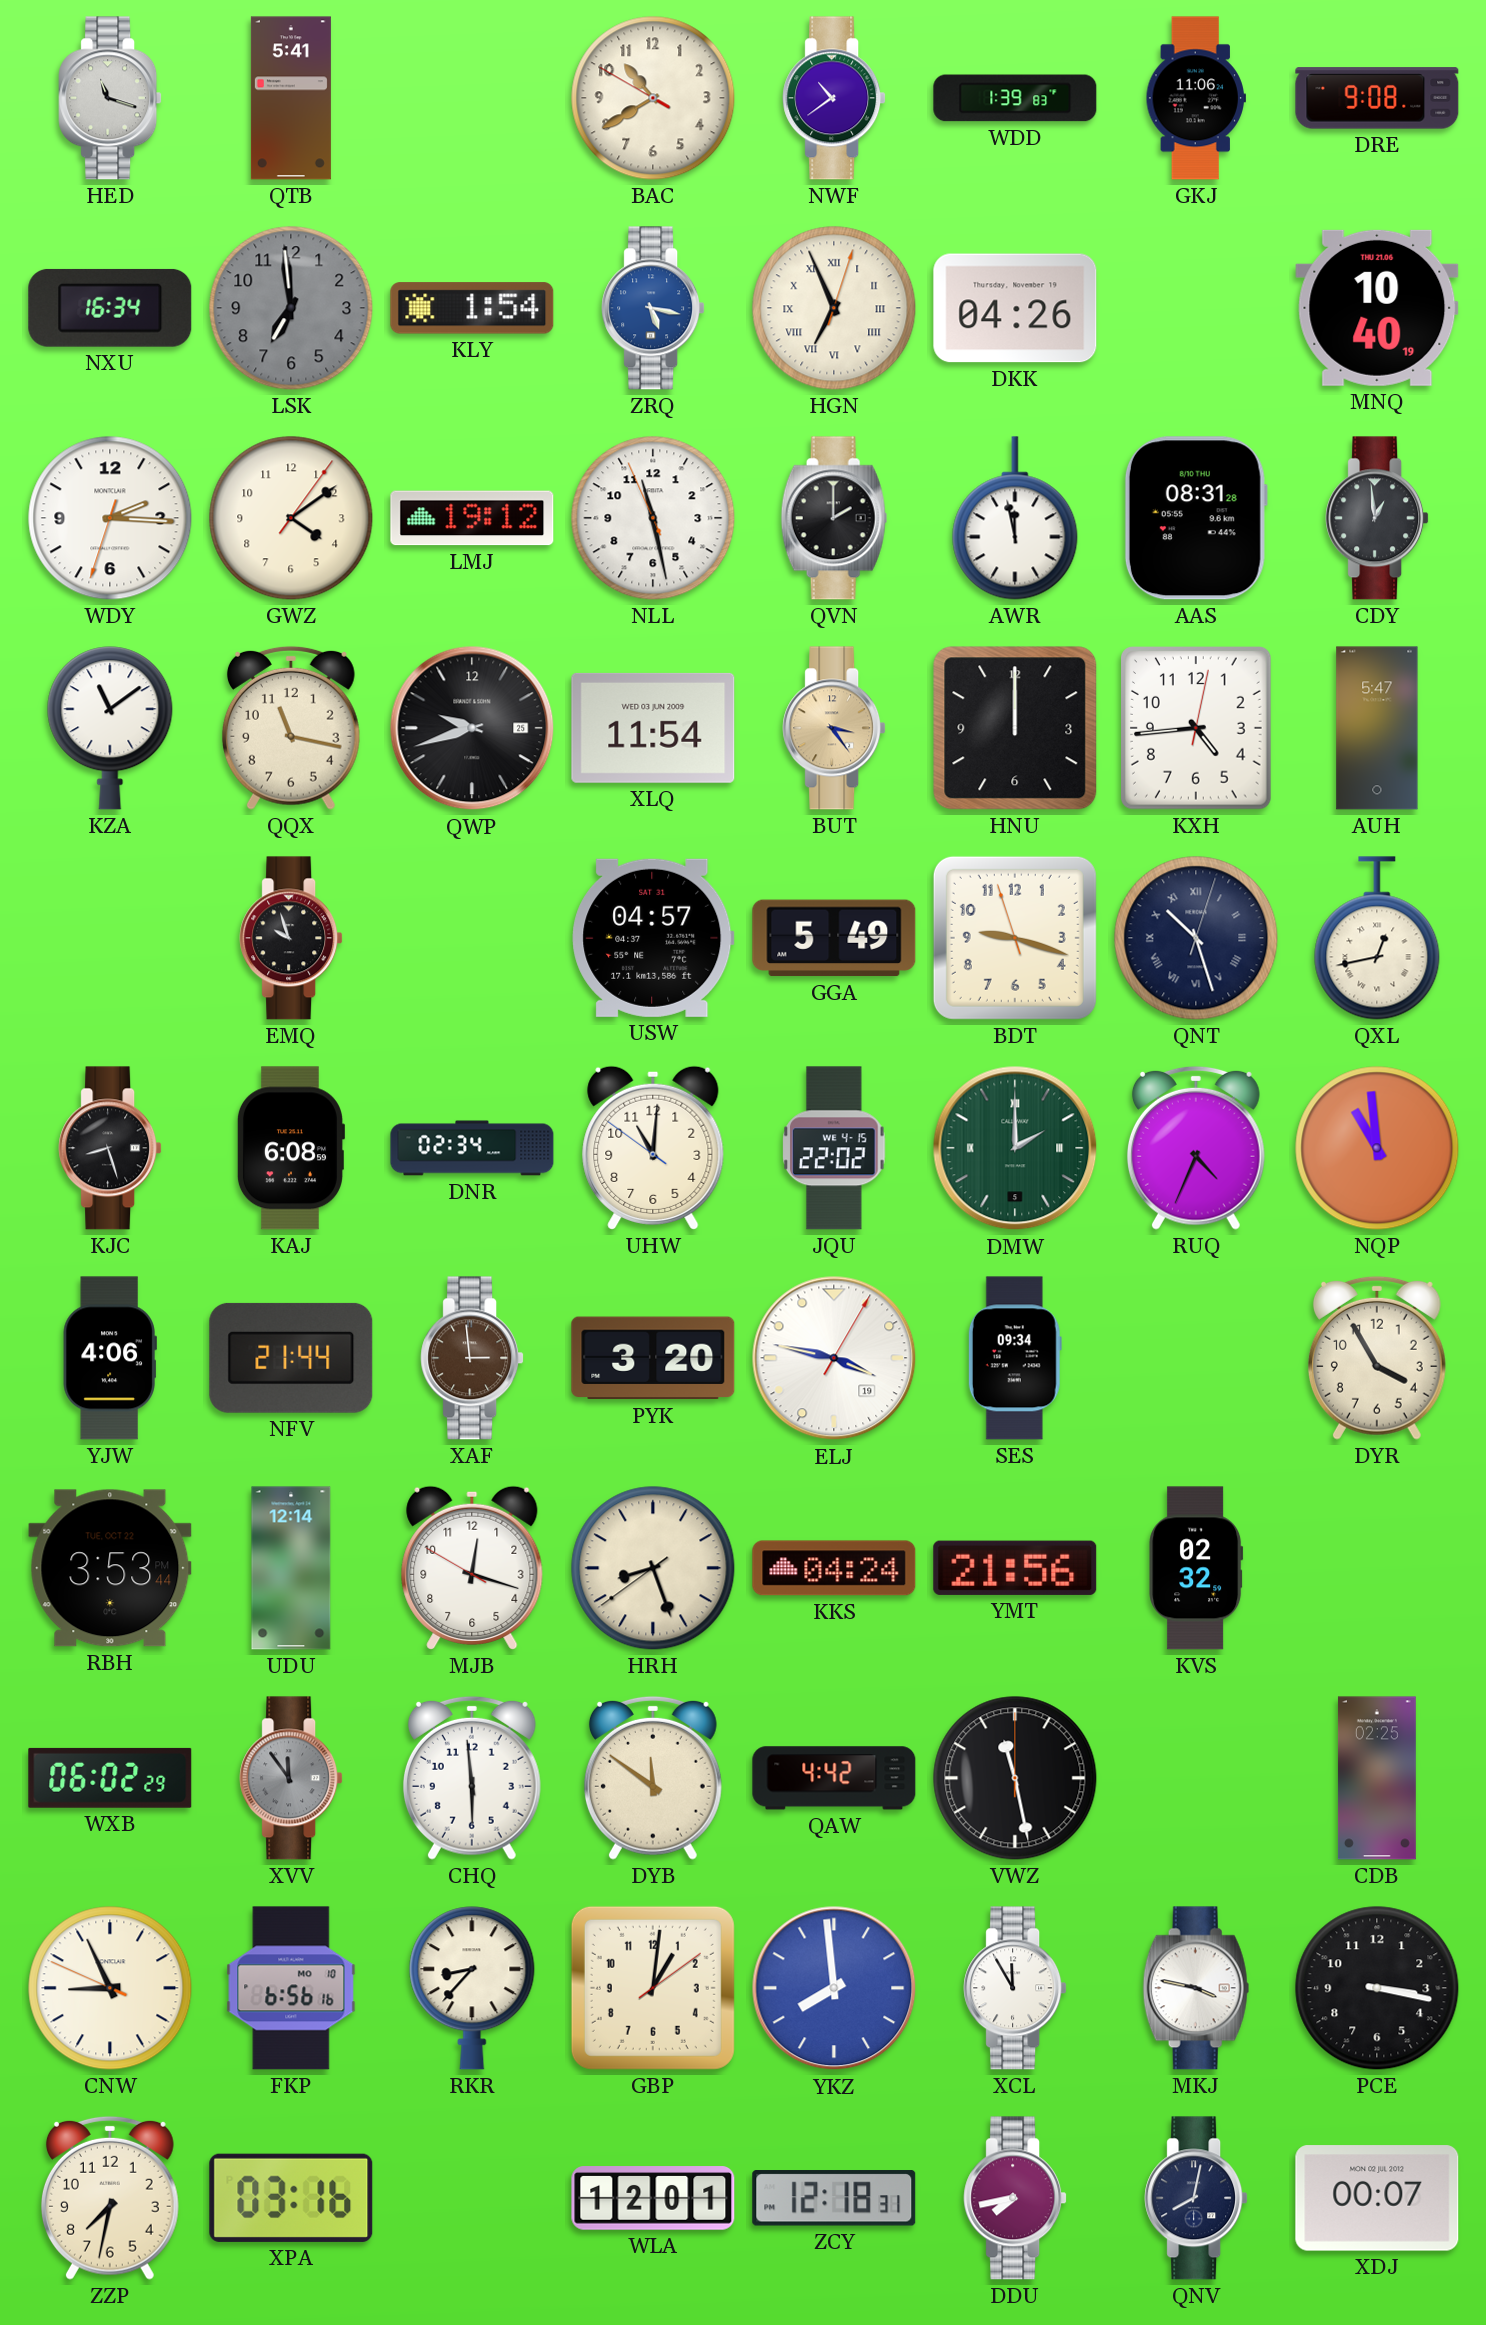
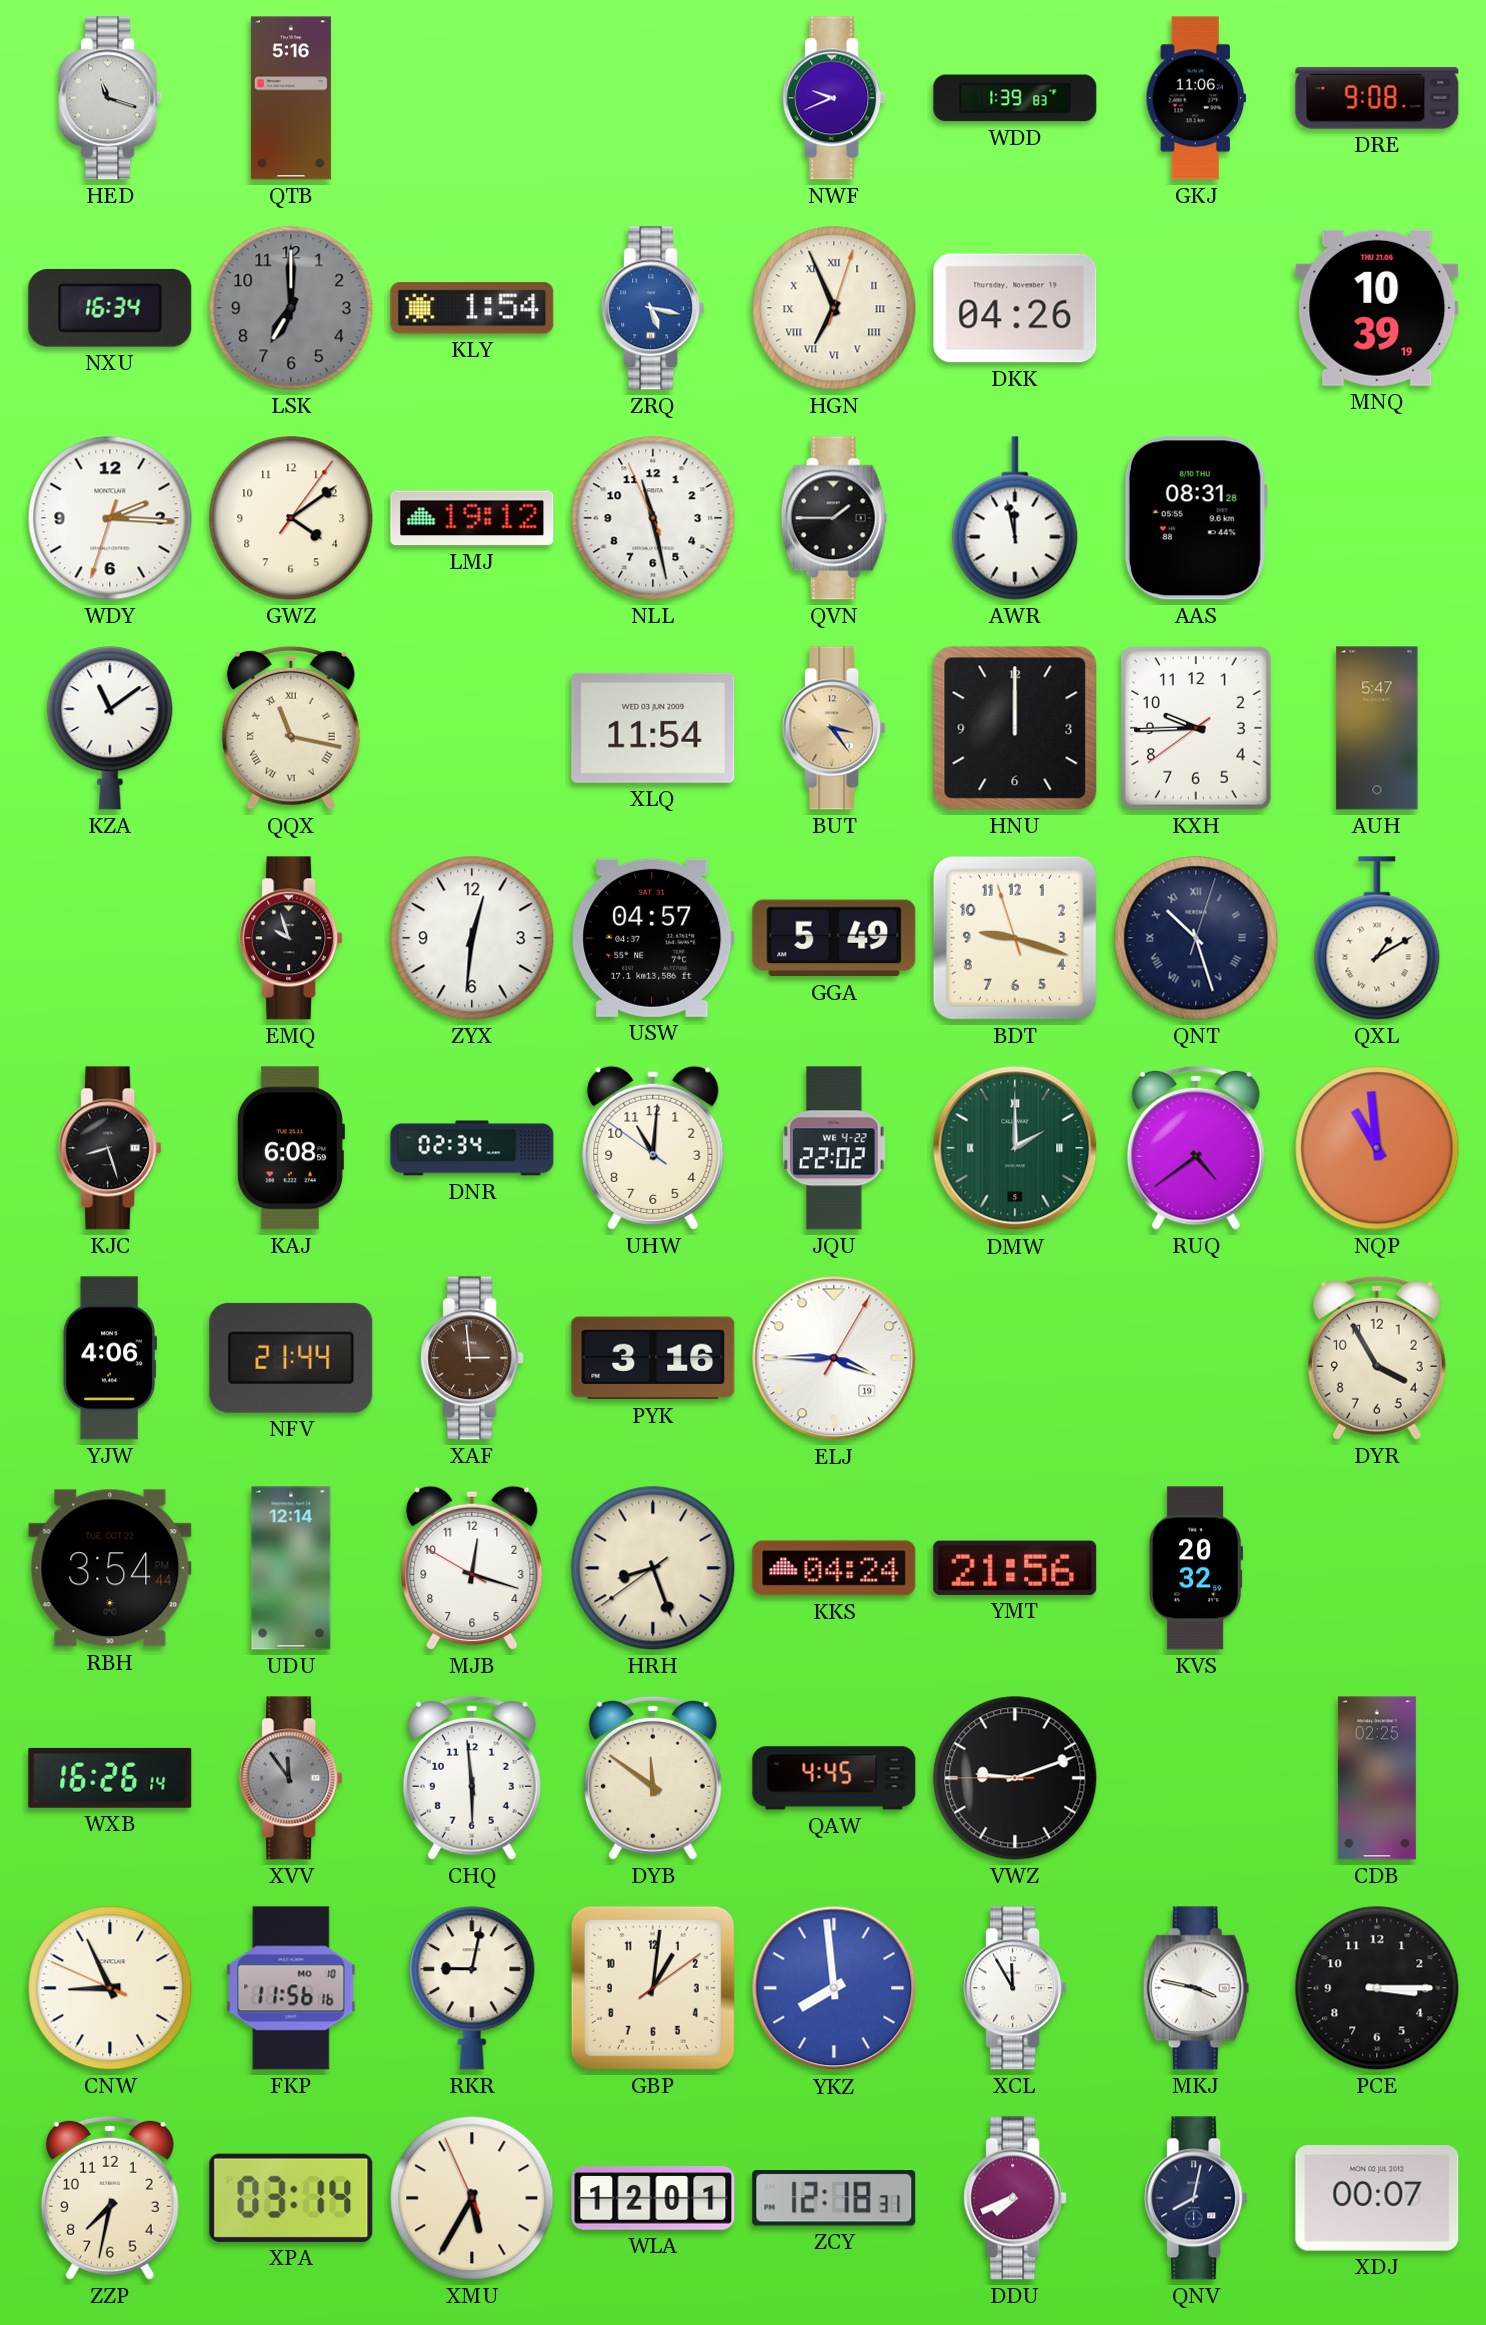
QTB: 5:41 -> 5:16
BAC: 10:39 -> none
NWF: 10:39 -> 9:41
LSK: 6:59 -> 7:00
MNQ: 10:40 -> 10:39
QVN: 2:00 -> 1:45
CDY: 12:59 -> none
QQX numerals: Arabic -> Roman
QWP: 9:42 -> none
KXH: 4:44 -> 9:44
ZYX: none -> 12:31
QXL: 12:43 -> 1:10
JQU date: WE 4-15 -> WE 4-22
RUQ: 4:34 -> 4:39
PYK: 3:20 -> 3:16
ELJ: 3:47 -> 3:45
SES: 09:34 -> none
RBH: 3:53 -> 3:54
KVS: 02:32 -> 20:32
WXB: 06:02 -> 16:26
QAW: 4:42 -> 4:45
VWZ: 11:28 -> 9:11
FKP: 6:56 -> 11:56
RKR: 8:37 -> 9:02
PCE: 3:17 -> 3:15
XPA: 03:16 -> 03:14
XMU: none -> 5:34
DDU: 7:43 -> 7:41
